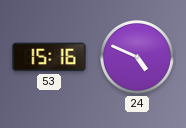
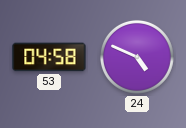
53: 15:16 -> 04:58
